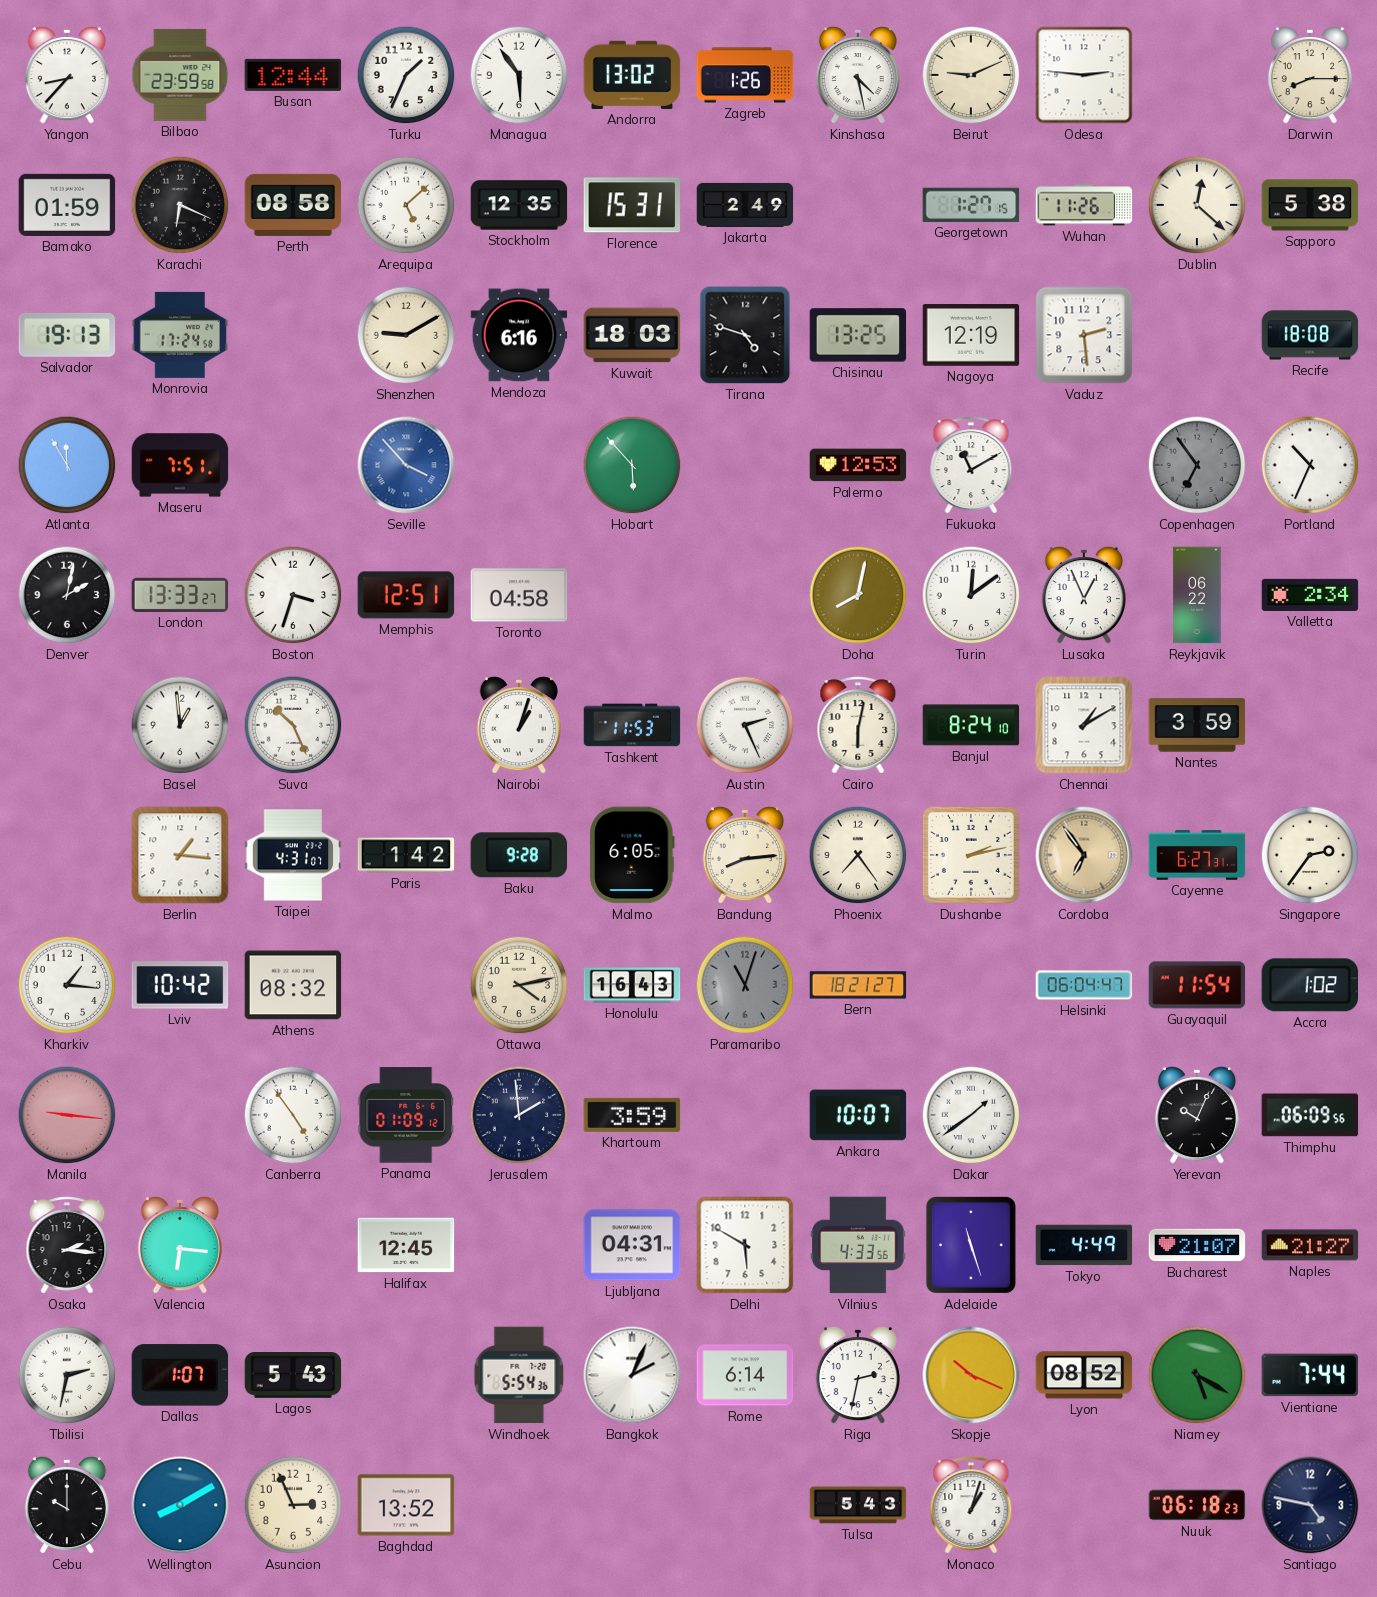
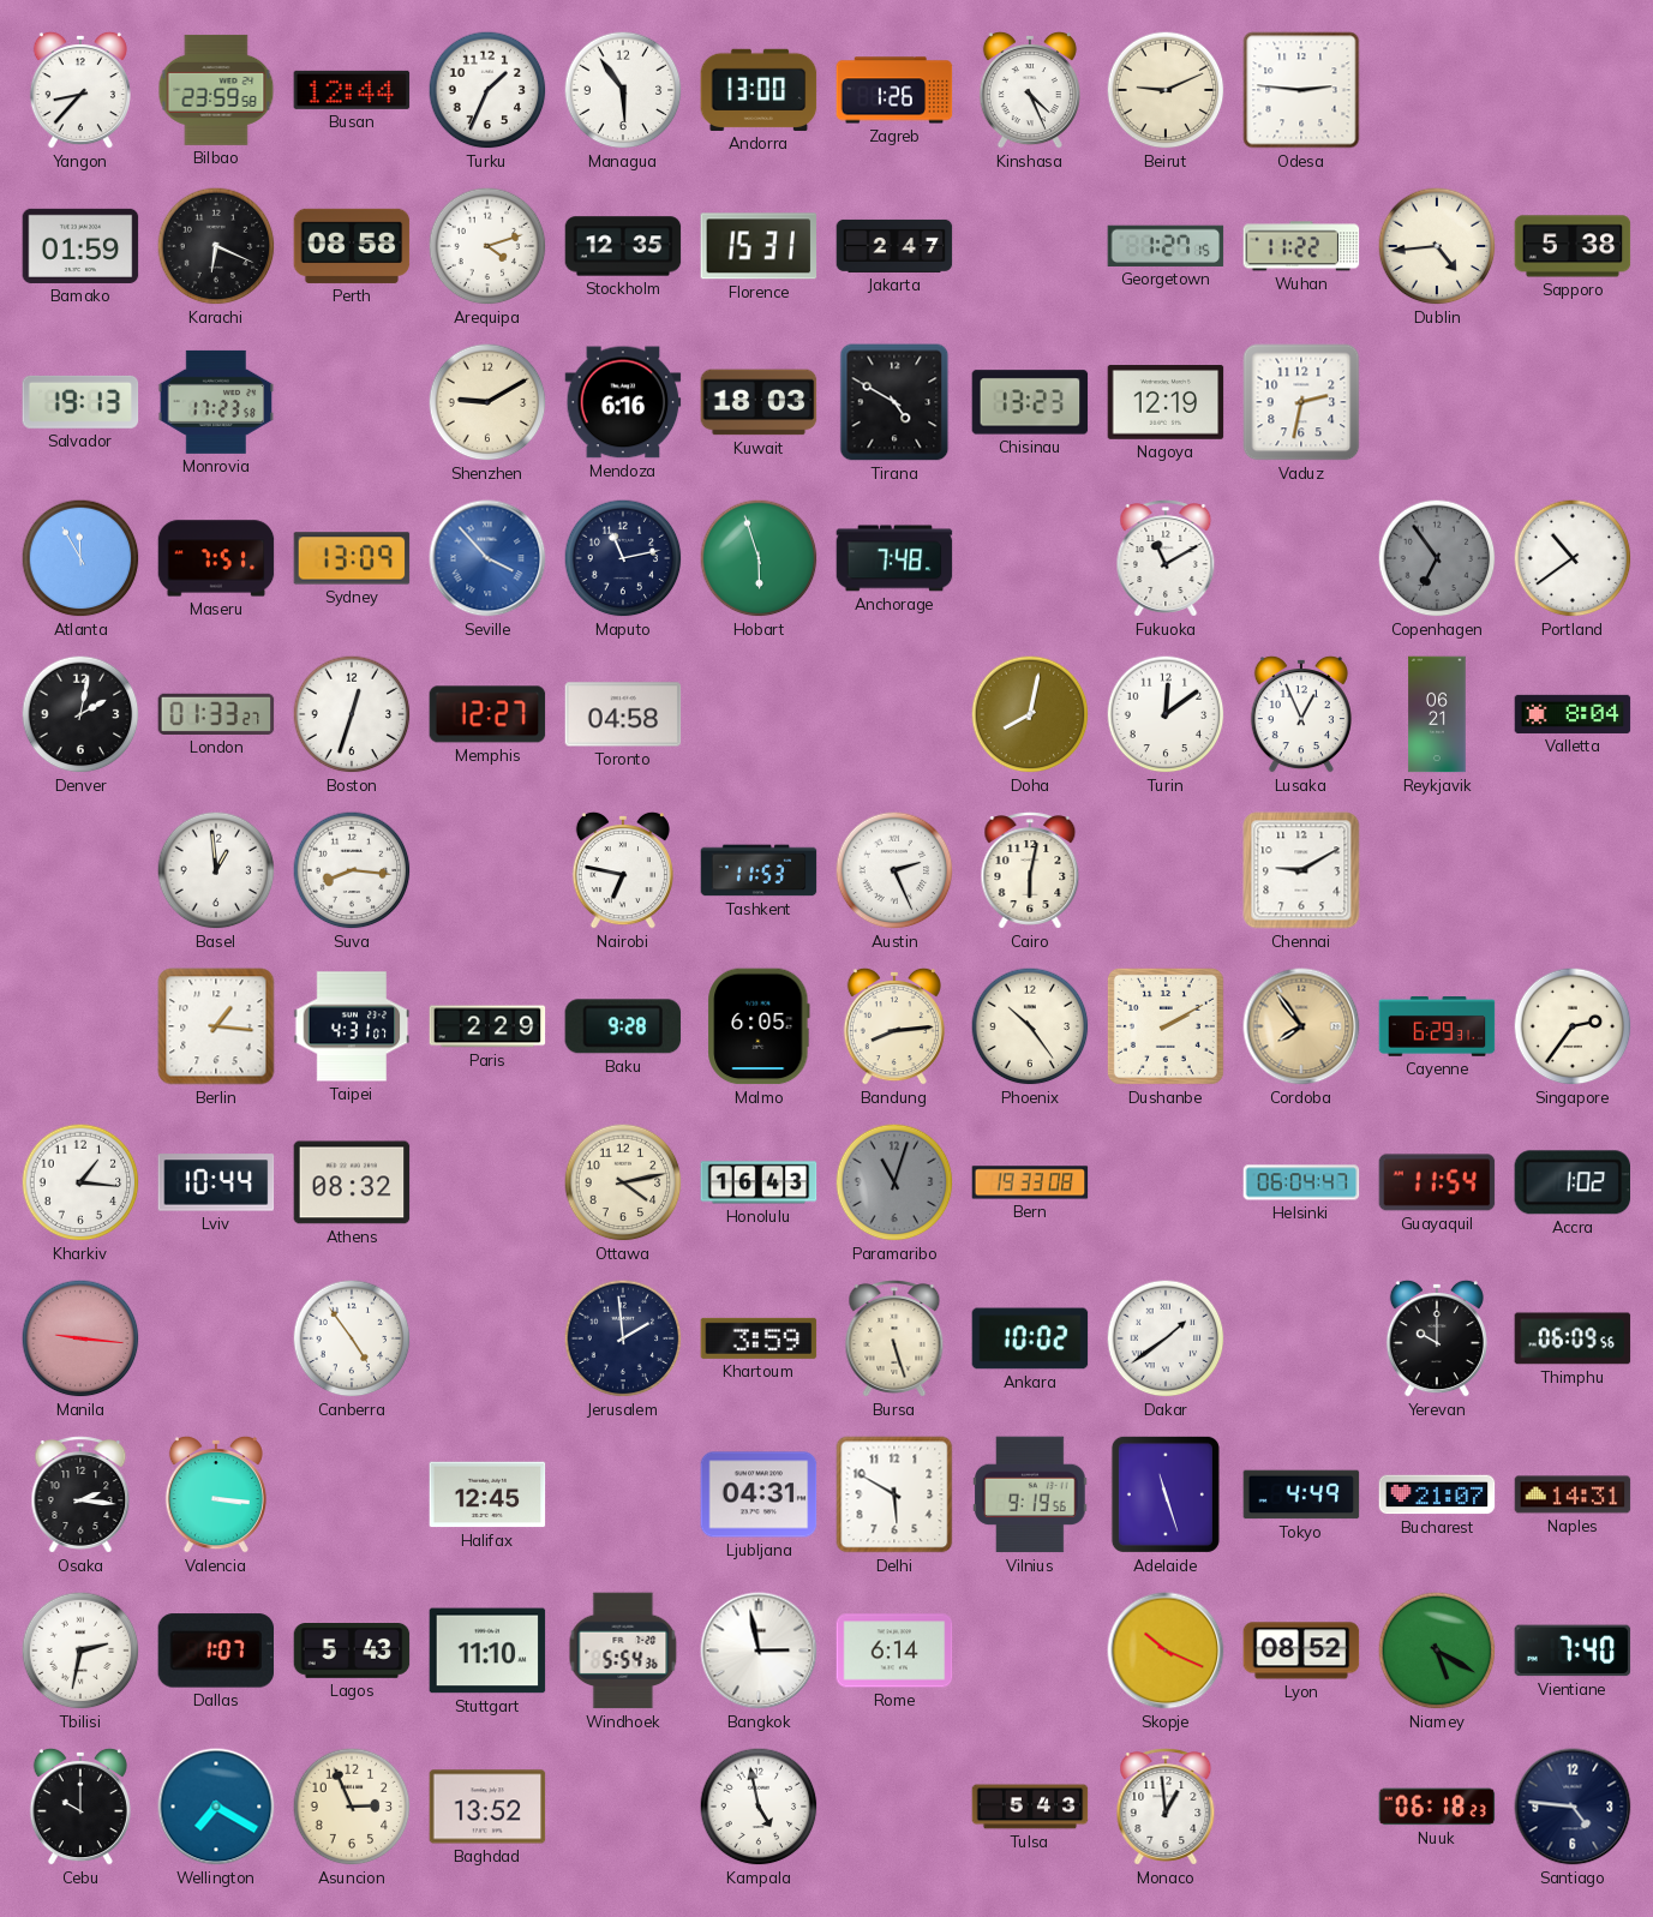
Andorra: 13:02 -> 13:00
Kinshasa: 4:28 -> 4:26
Darwin: 8:15 -> none
Arequipa: 5:08 -> 4:12
Jakarta: 2:49 -> 2:47
Wuhan: 11:26 -> 11:22
Dublin: 12:22 -> 4:44
Monrovia: 17:24 -> 17:23
Tirana: 4:48 -> 4:50
Chisinau: 13:25 -> 13:23
Vaduz: 2:29 -> 2:32
Recife: 18:08 -> none
Sydney: none -> 13:09
Maputo: none -> 11:13
Hobart: 5:53 -> 5:57
Anchorage: none -> 7:48
Palermo: 12:53 -> none
Portland: 10:34 -> 10:39
London: 13:33 -> 01:33
Boston: 3:33 -> 12:33
Memphis: 12:51 -> 12:27
Reykjavik: 06:22 -> 06:21
Valletta: 2:34 -> 8:04
Suva: 10:26 -> 8:16
Nairobi: 1:03 -> 6:47
Banjul: 8:24 -> none
Chennai: 1:10 -> 9:10
Nantes: 3:59 -> none
Paris: 1:42 -> 2:29
Phoenix: 7:24 -> 10:24
Dushanbe: 2:13 -> 2:10
Cordoba: 6:54 -> 7:54
Cayenne: 6:27 -> 6:29
Lviv: 10:42 -> 10:44
Bern: 18:21 -> 19:33
Panama: 01:09 -> none
Bursa: none -> 5:27
Ankara: 10:07 -> 10:02
Yerevan: 10:04 -> 10:00
Valencia: 6:16 -> 3:16
Vilnius: 4:33 -> 9:19
Naples: 21:27 -> 14:31
Stuttgart: none -> 11:10
Bangkok: 2:04 -> 2:58
Riga: 2:32 -> none
Vientiane: 7:44 -> 7:40
Wellington: 8:10 -> 7:20
Kampala: none -> 4:58
Monaco: 1:03 -> 12:59
Santiago: 4:47 -> 4:46
